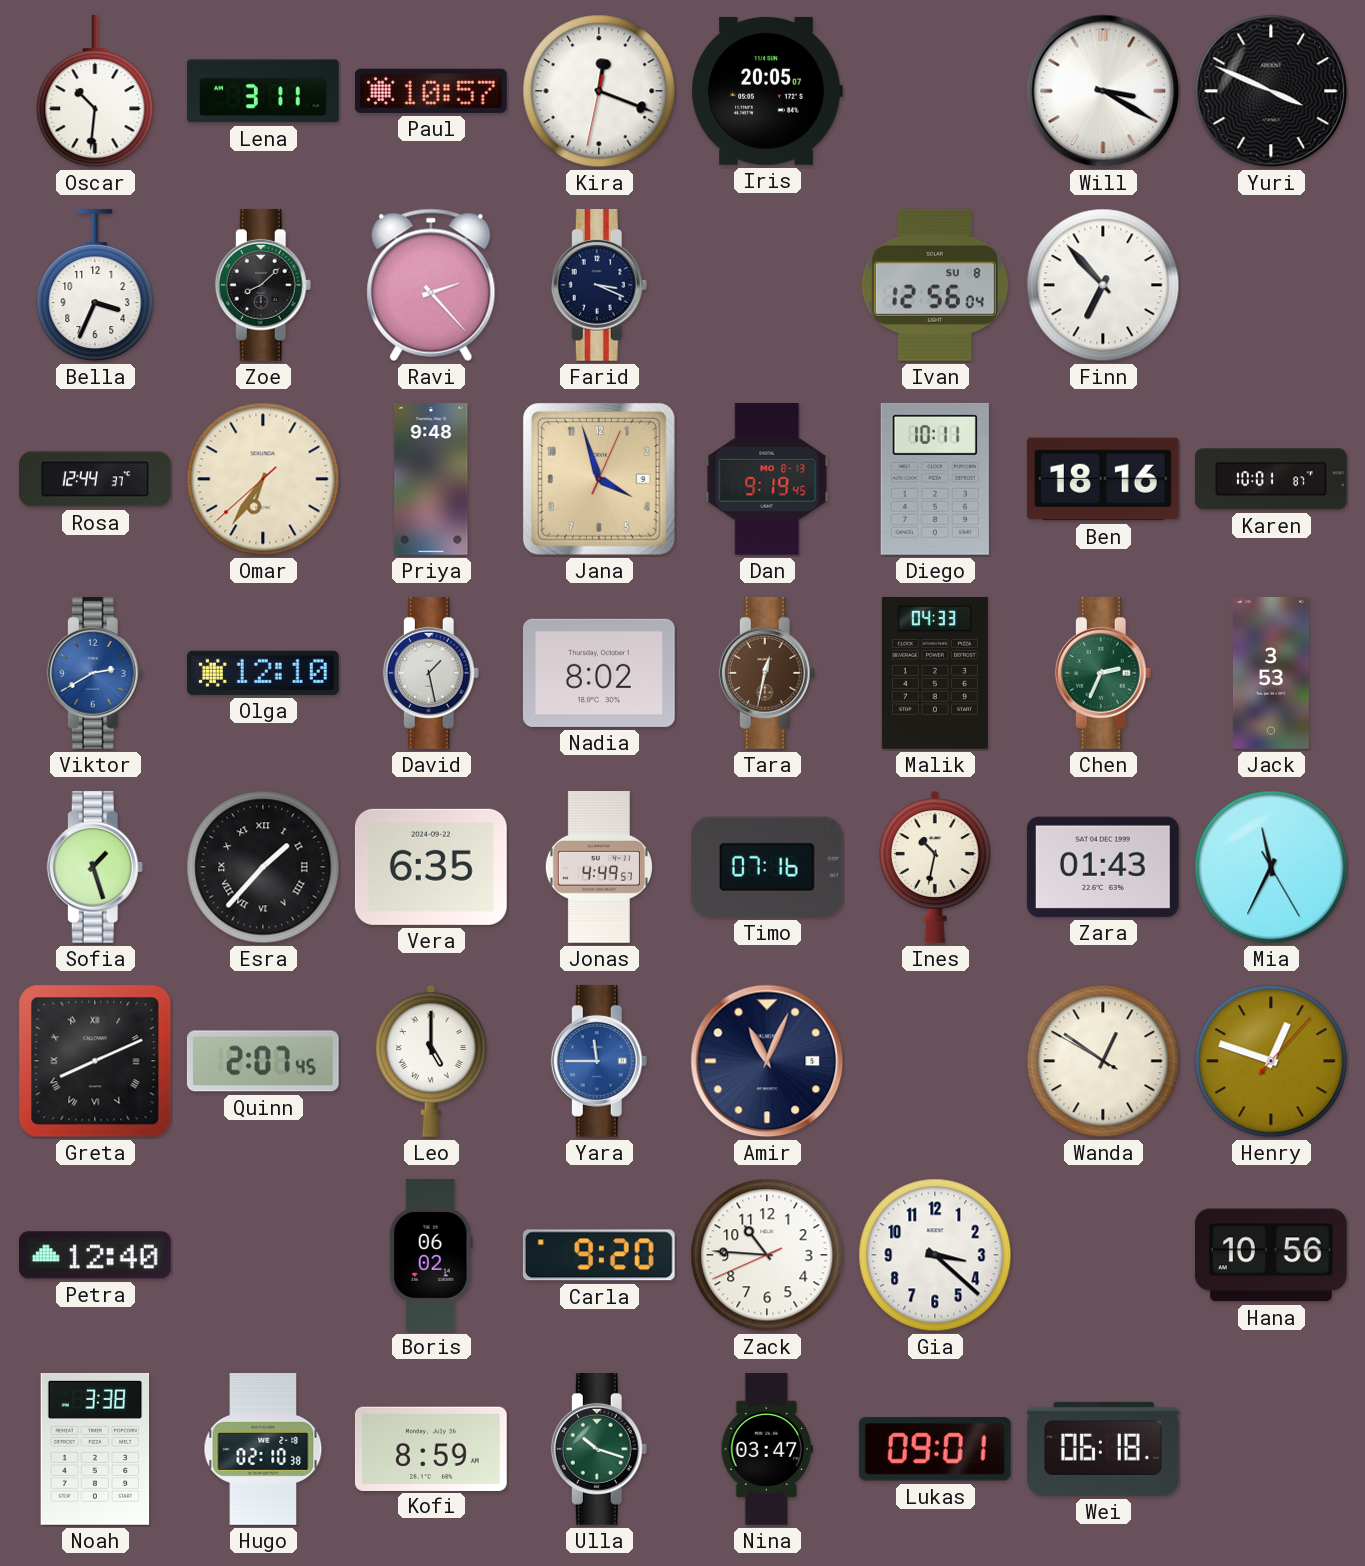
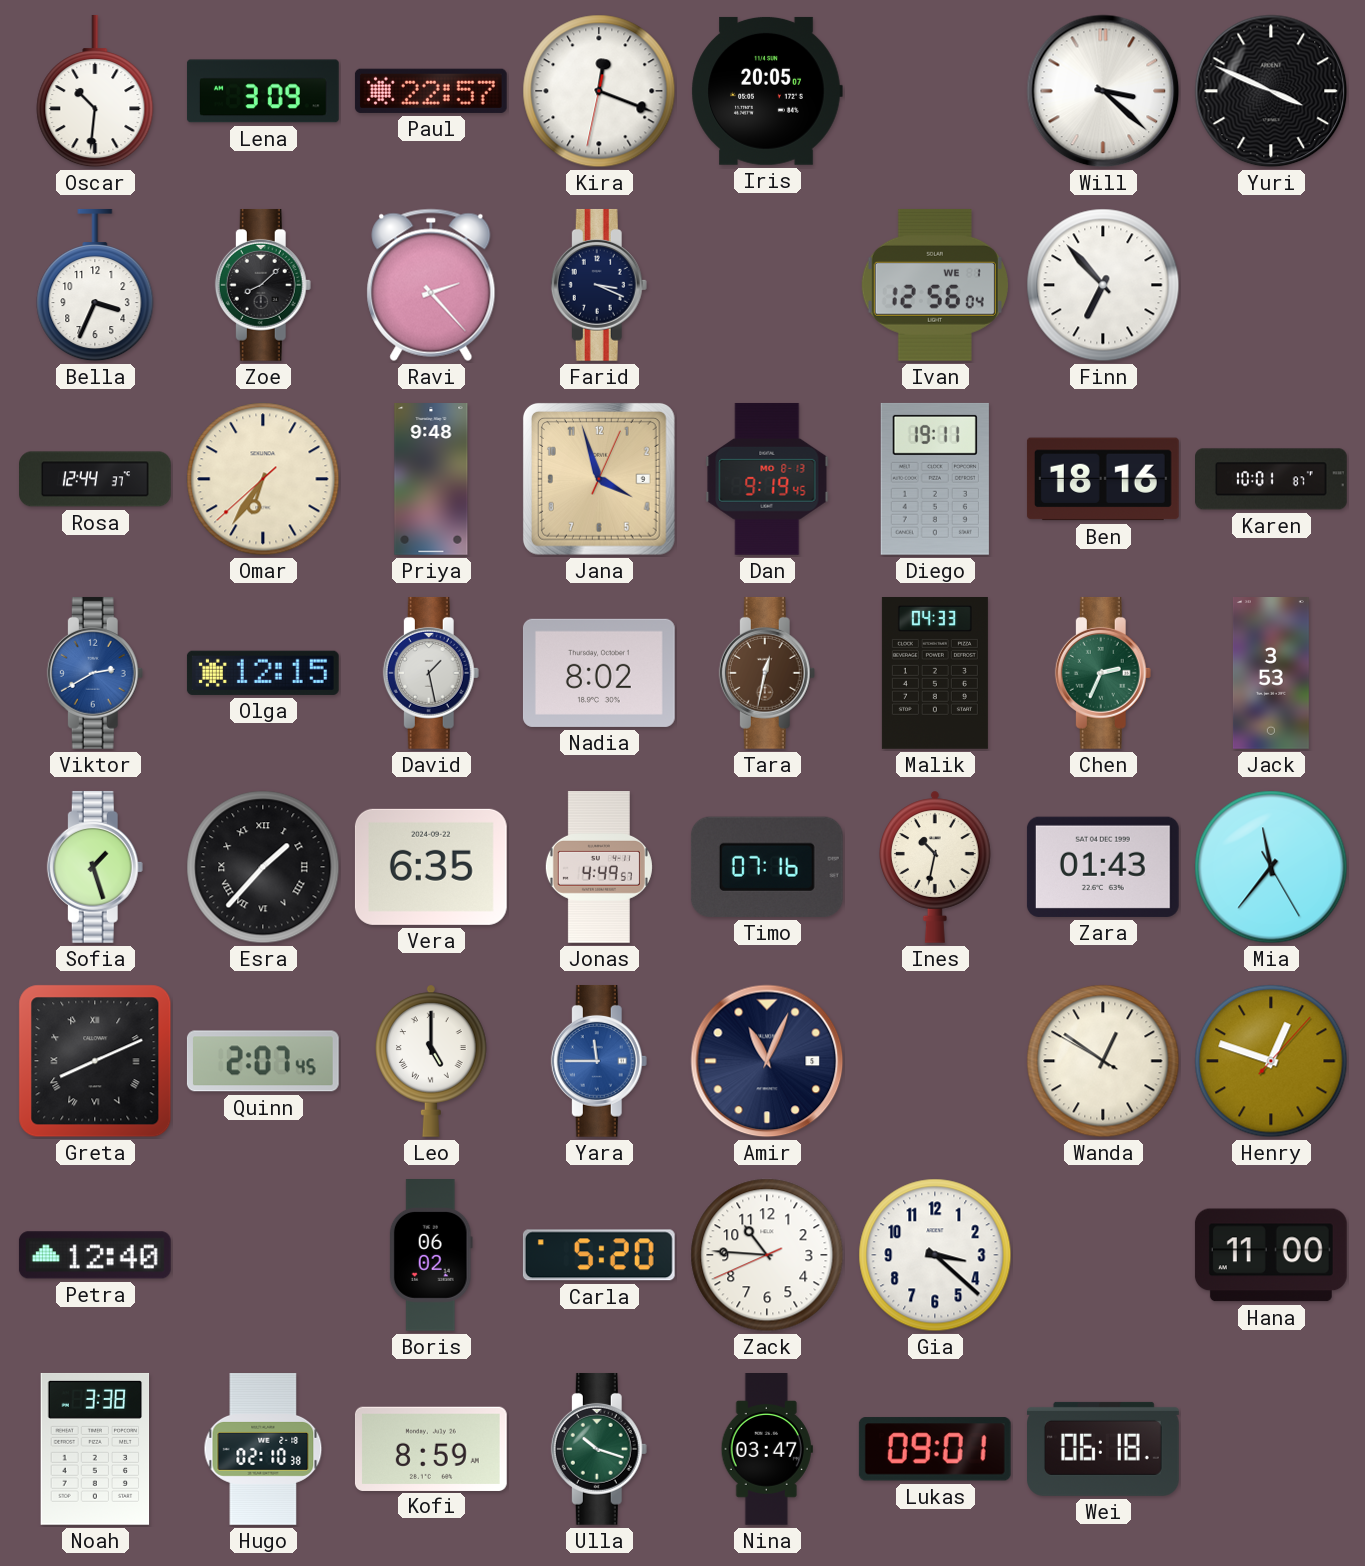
Lena: 3:11 -> 3:09
Paul: 10:57 -> 22:57
Will: 3:20 -> 3:22
Ivan date: SU 8 -> WE 1
Diego: 10:11 -> 19:11
Olga: 12:10 -> 12:15
Mia: 11:34 -> 11:36
Carla: 9:20 -> 5:20
Hana: 10:56 -> 11:00
